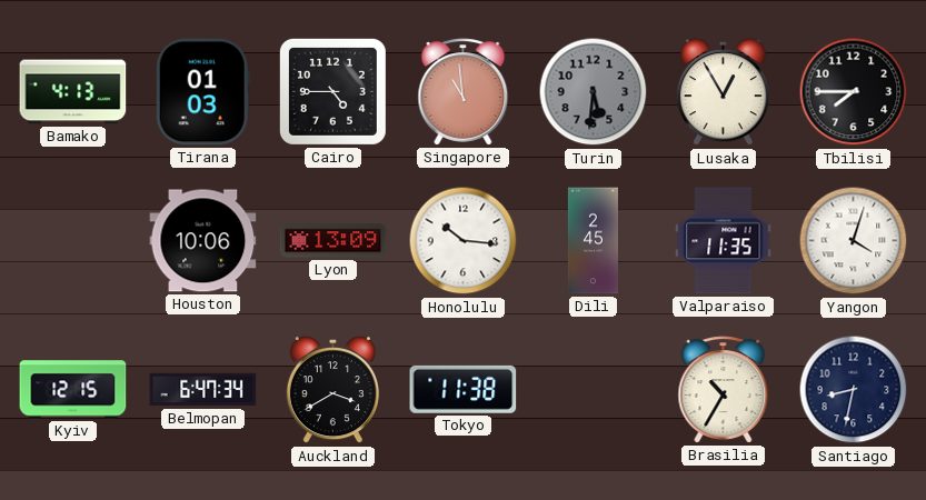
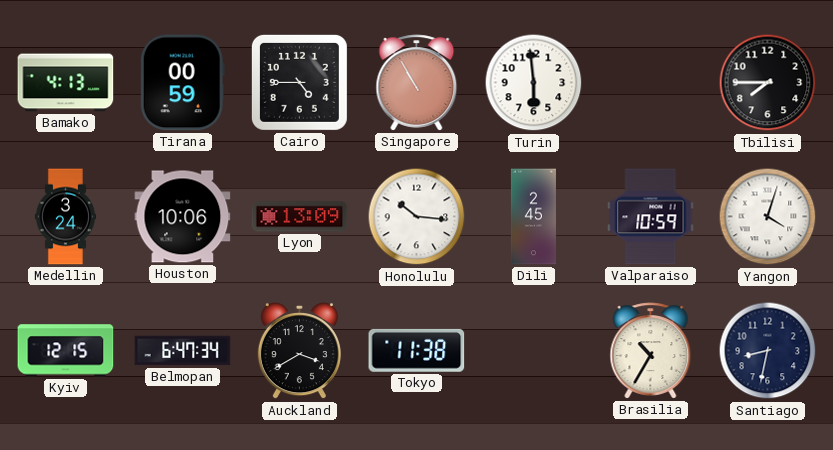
Tirana: 01:03 -> 00:59
Singapore: 10:59 -> 10:55
Turin: 5:31 -> 5:59
Turin dial: grey -> white
Lusaka: 12:55 -> none
Medellin: none -> 3:24
Valparaiso: 11:35 -> 10:59
